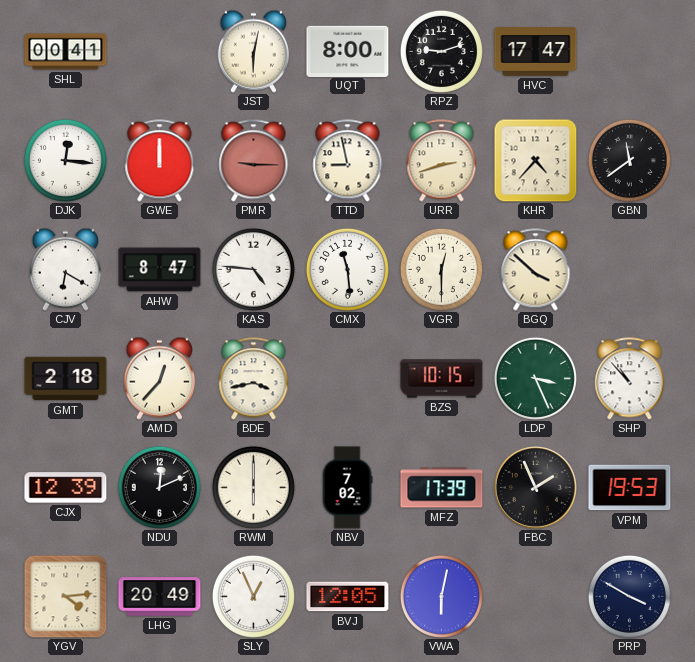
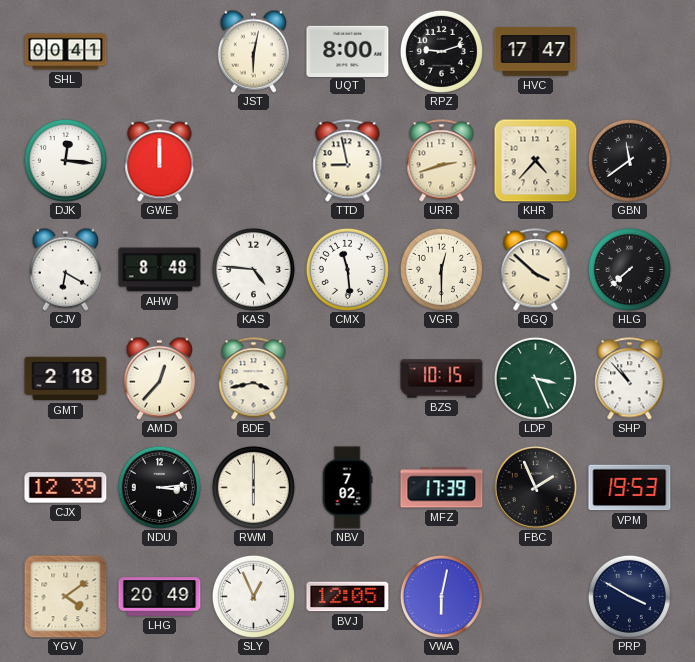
PMR: 9:15 -> none
AHW: 8:47 -> 8:48
HLG: none -> 7:38
NDU: 12:11 -> 3:14
YGV: 4:14 -> 4:09
